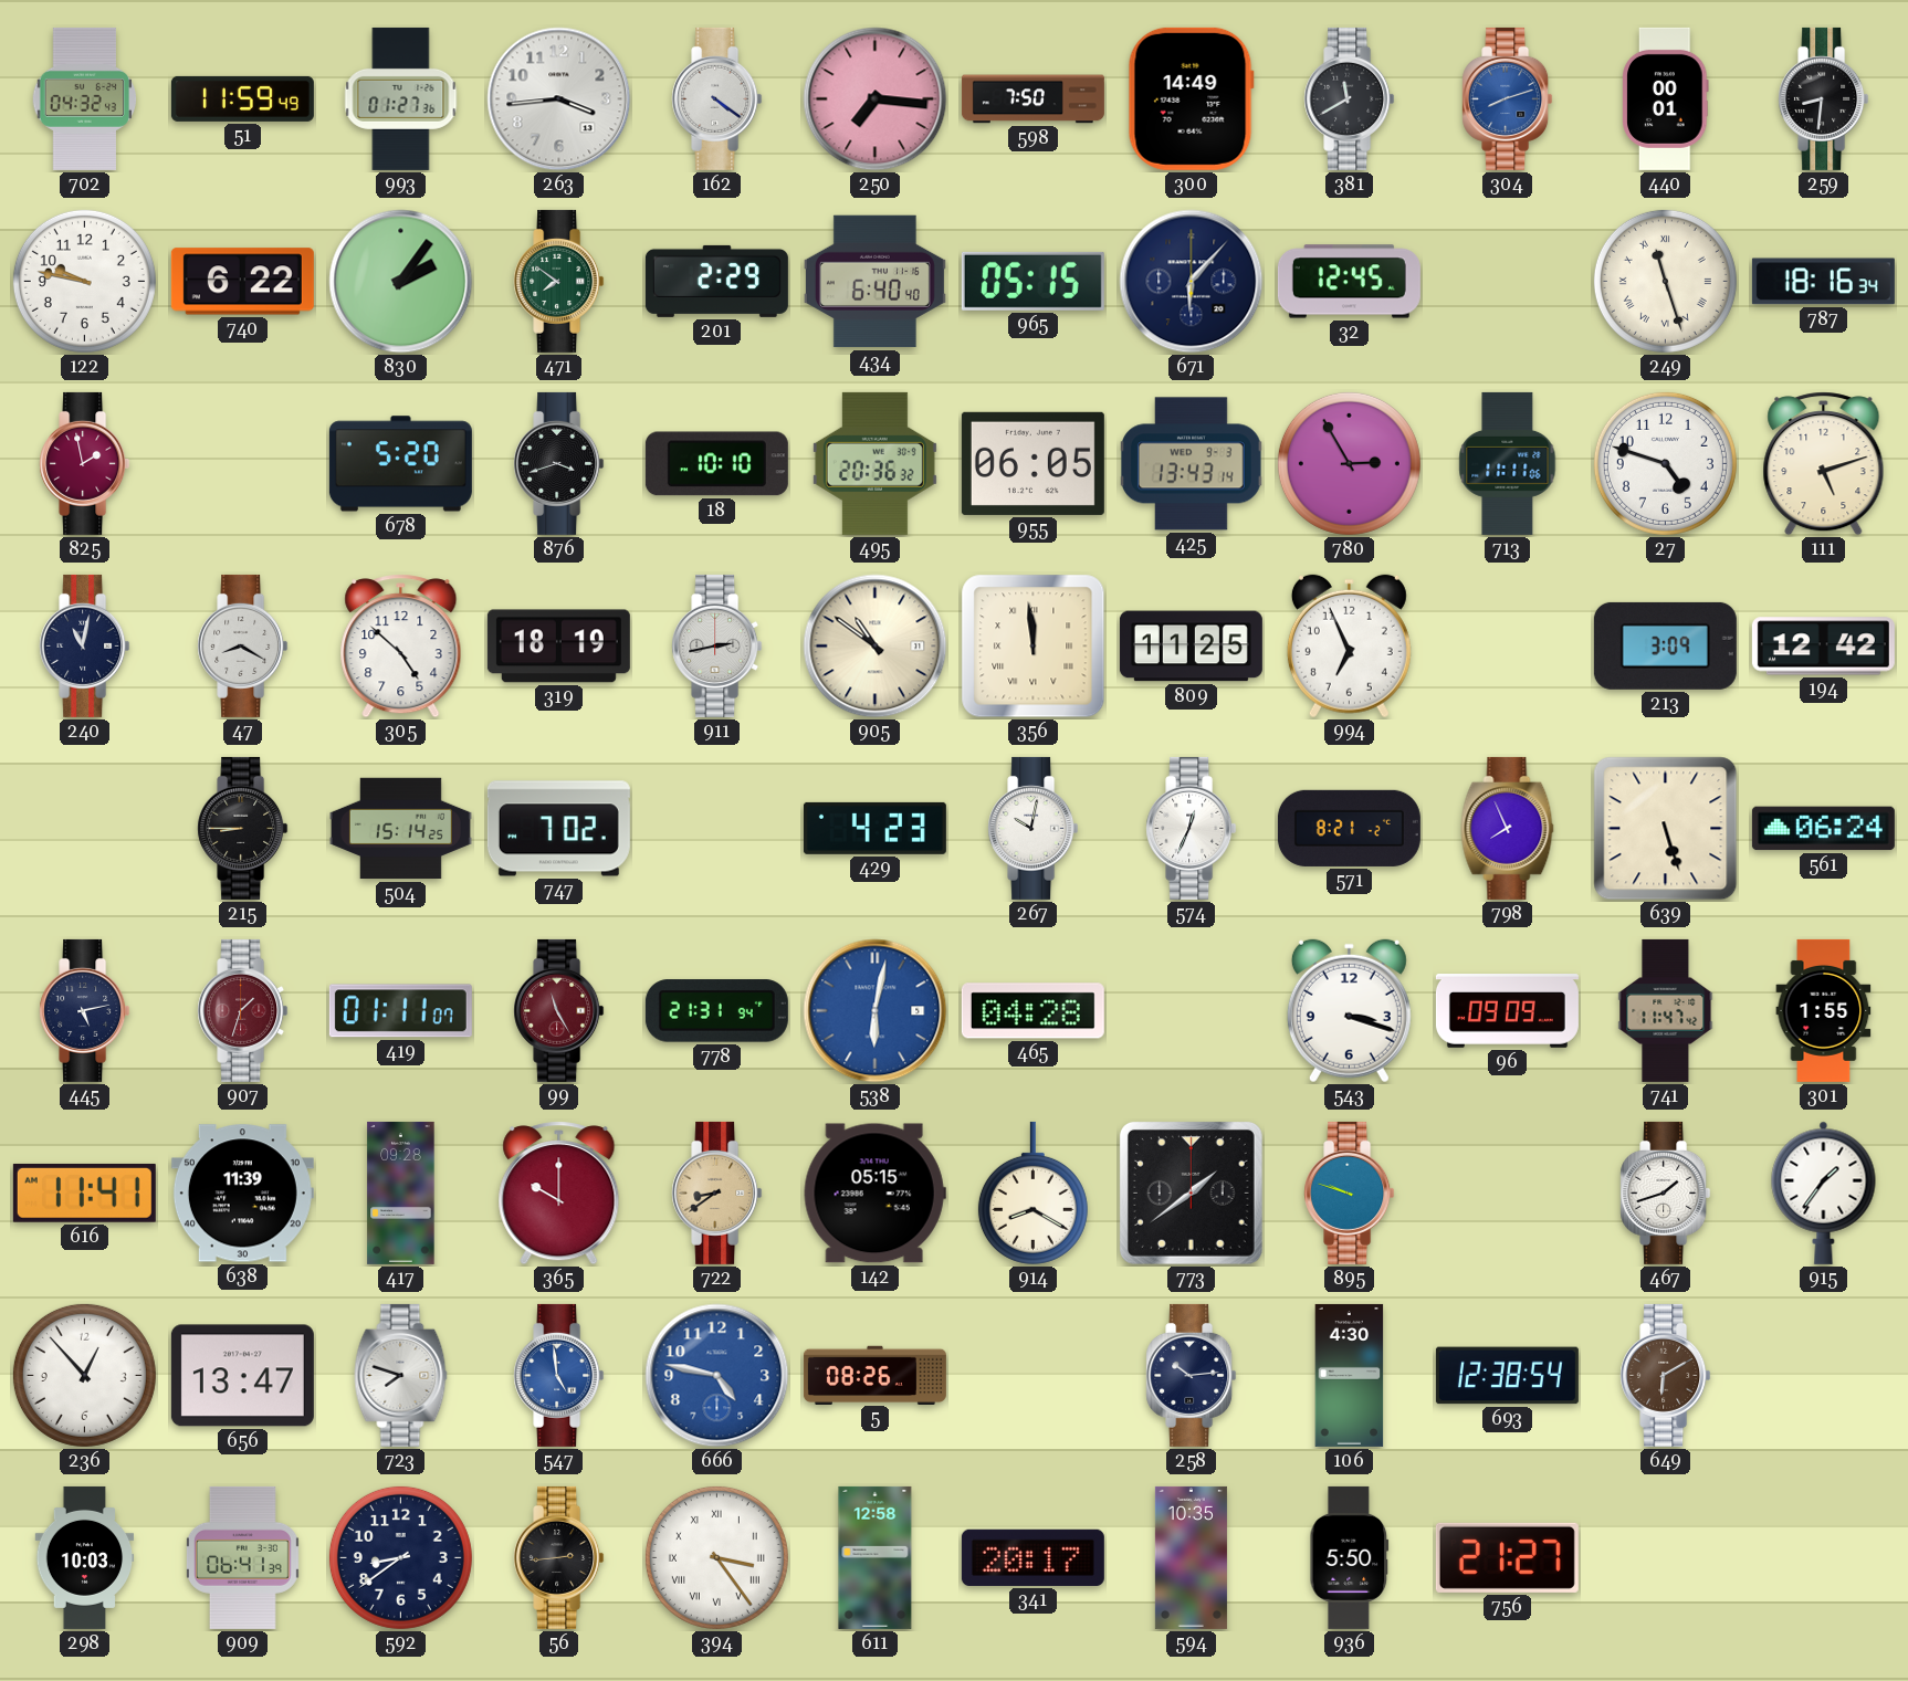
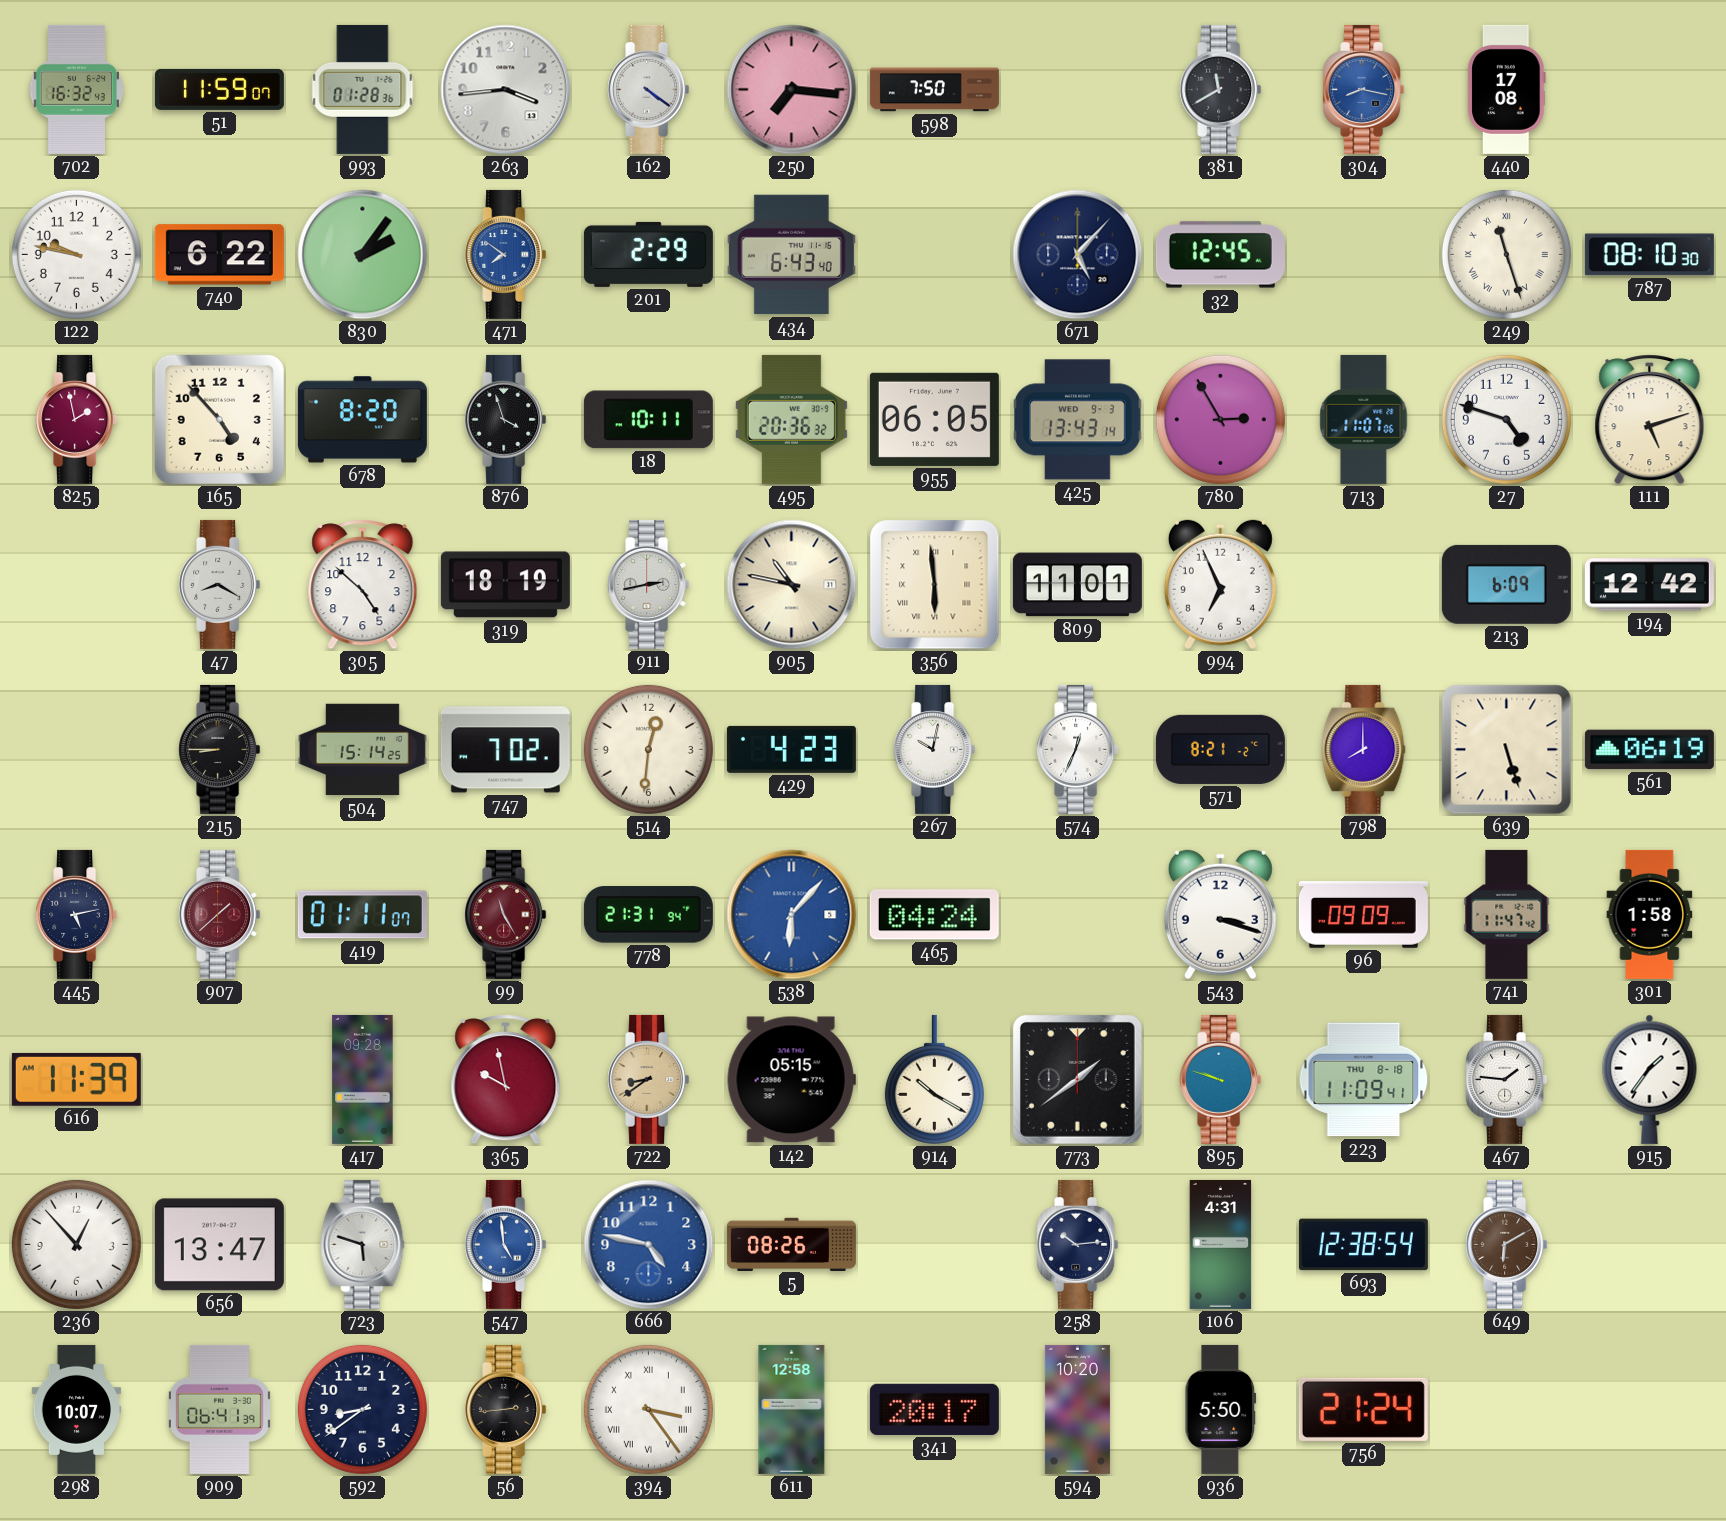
702: 04:32 -> 16:32
51: 11:59:49 -> 11:59:07
993: 01:27 -> 01:28
300: 14:49 -> none
304: 8:12 -> 8:17
440: 00:01 -> 17:08
259: 8:31 -> none
471 dial: green -> blue
434: 6:40 -> 6:43
965: 05:15 -> none
671: 6:07 -> 5:07
787: 18:16 -> 08:10
165: none -> 4:53
678: 5:20 -> 8:20
876: 3:42 -> 3:57
18: 10:10 -> 10:11
713: 11:11 -> 11:07
240: 11:02 -> none
905: 10:51 -> 10:47
356: 11:59 -> 5:59
809: 11:25 -> 11:01
213: 3:09 -> 6:09
514: none -> 12:31
798: 7:56 -> 8:00
561: 06:24 -> 06:19
907: 1:33 -> 1:38
538: 6:02 -> 6:07
465: 04:28 -> 04:24
301: 1:55 -> 1:58
616: 11:41 -> 11:39
638: 11:39 -> none
365: 10:00 -> 9:58
914: 8:20 -> 10:20
223: none -> 11:09
467: 1:42 -> 1:46
723: 7:48 -> 5:48
106: 4:30 -> 4:31
298: 10:03 -> 10:07
594: 10:35 -> 10:20
756: 21:27 -> 21:24
